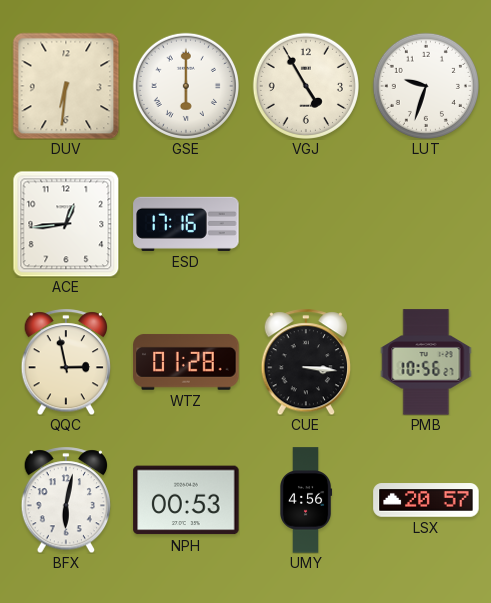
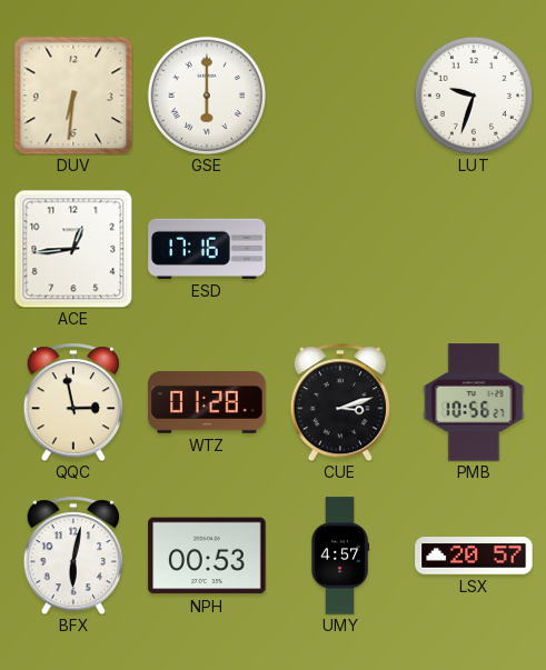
VGJ: 4:55 -> none
CUE: 3:16 -> 3:12
UMY: 4:56 -> 4:57
